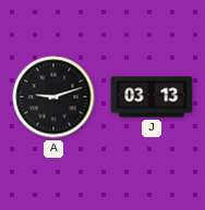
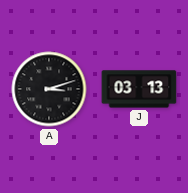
A: 9:12 -> 3:12
